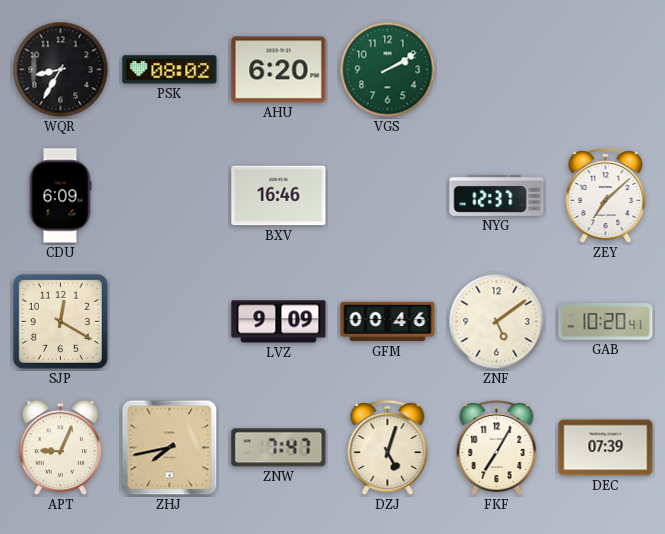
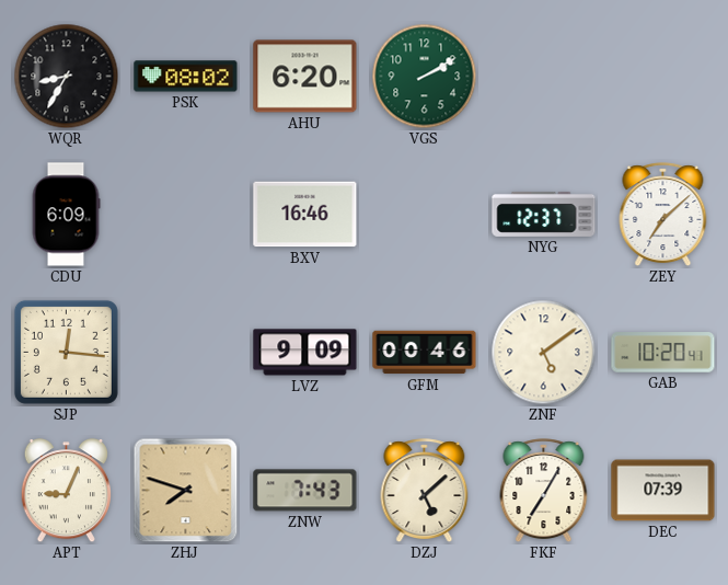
SJP: 12:20 -> 12:16
ZHJ: 7:43 -> 7:48
ZNW: 7:47 -> 7:43
DZJ: 5:03 -> 5:08
